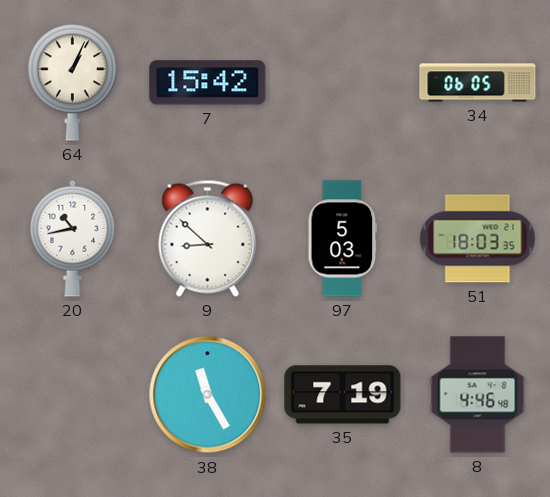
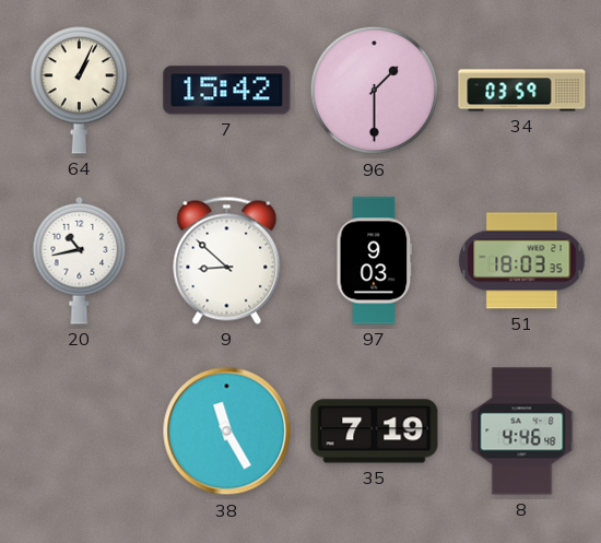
96: none -> 1:30
34: 06:05 -> 03:59
97: 5:03 -> 9:03
